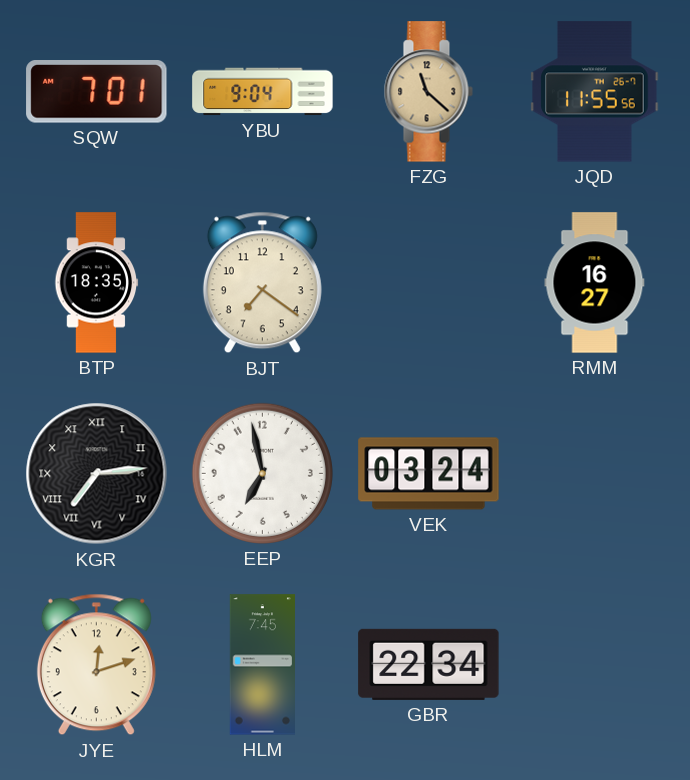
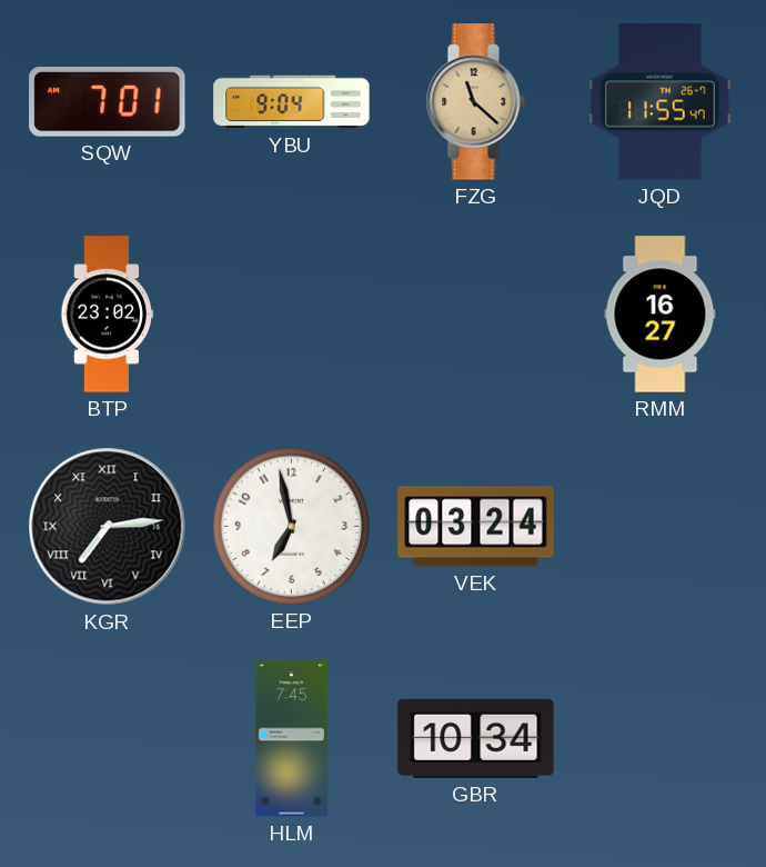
JQD: 11:55:56 -> 11:55:47
BTP: 18:35 -> 23:02
BJT: 7:21 -> none
JYE: 12:12 -> none
GBR: 22:34 -> 10:34
